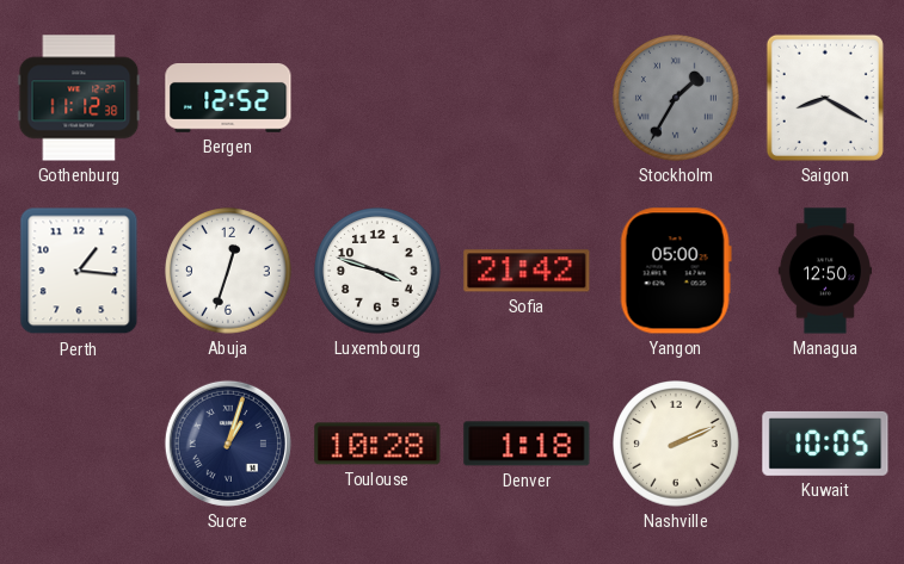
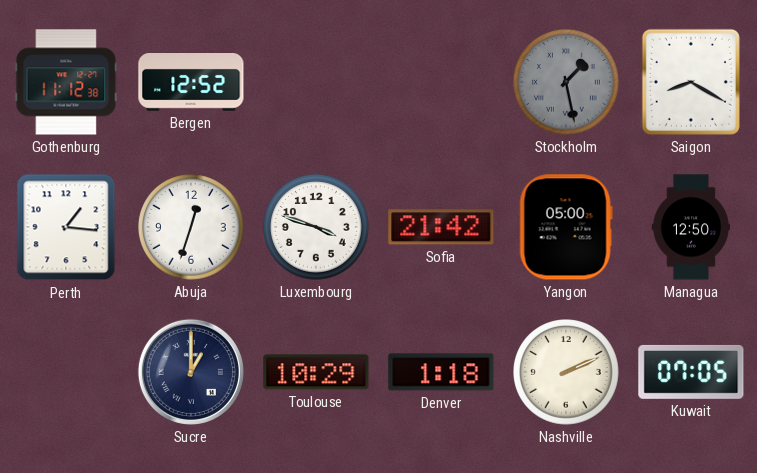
Stockholm: 1:35 -> 1:28
Sucre: 1:03 -> 1:00
Toulouse: 10:28 -> 10:29
Kuwait: 10:05 -> 07:05
